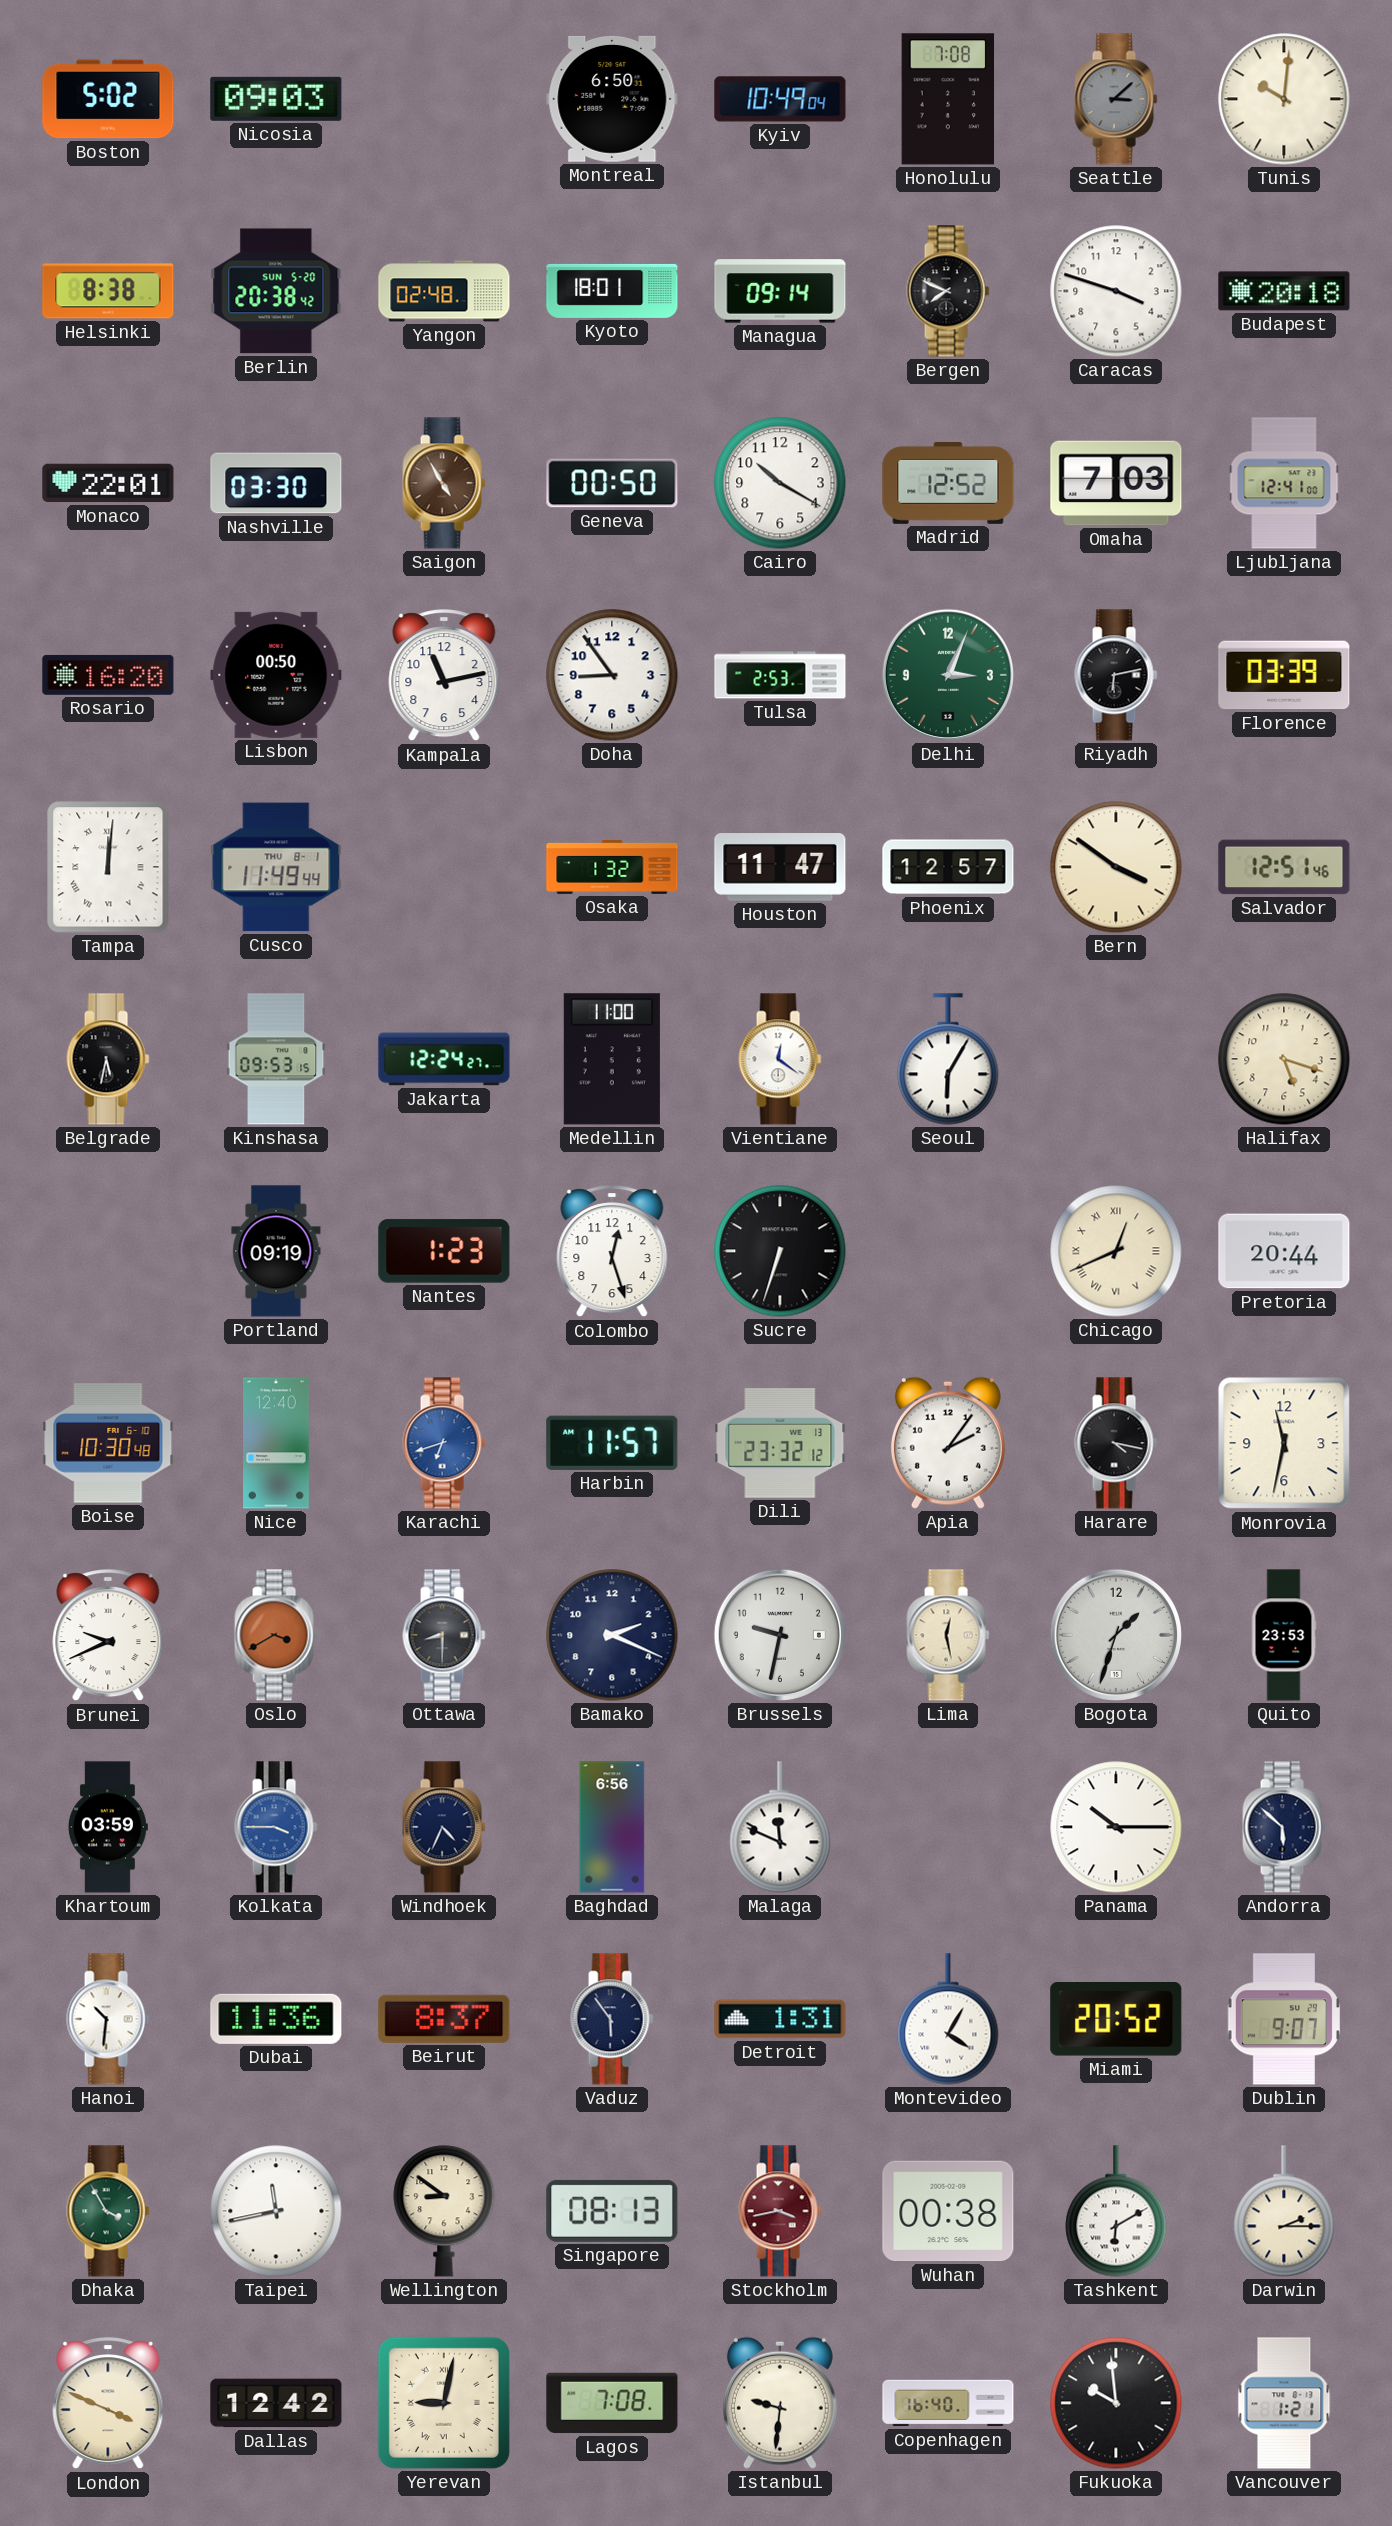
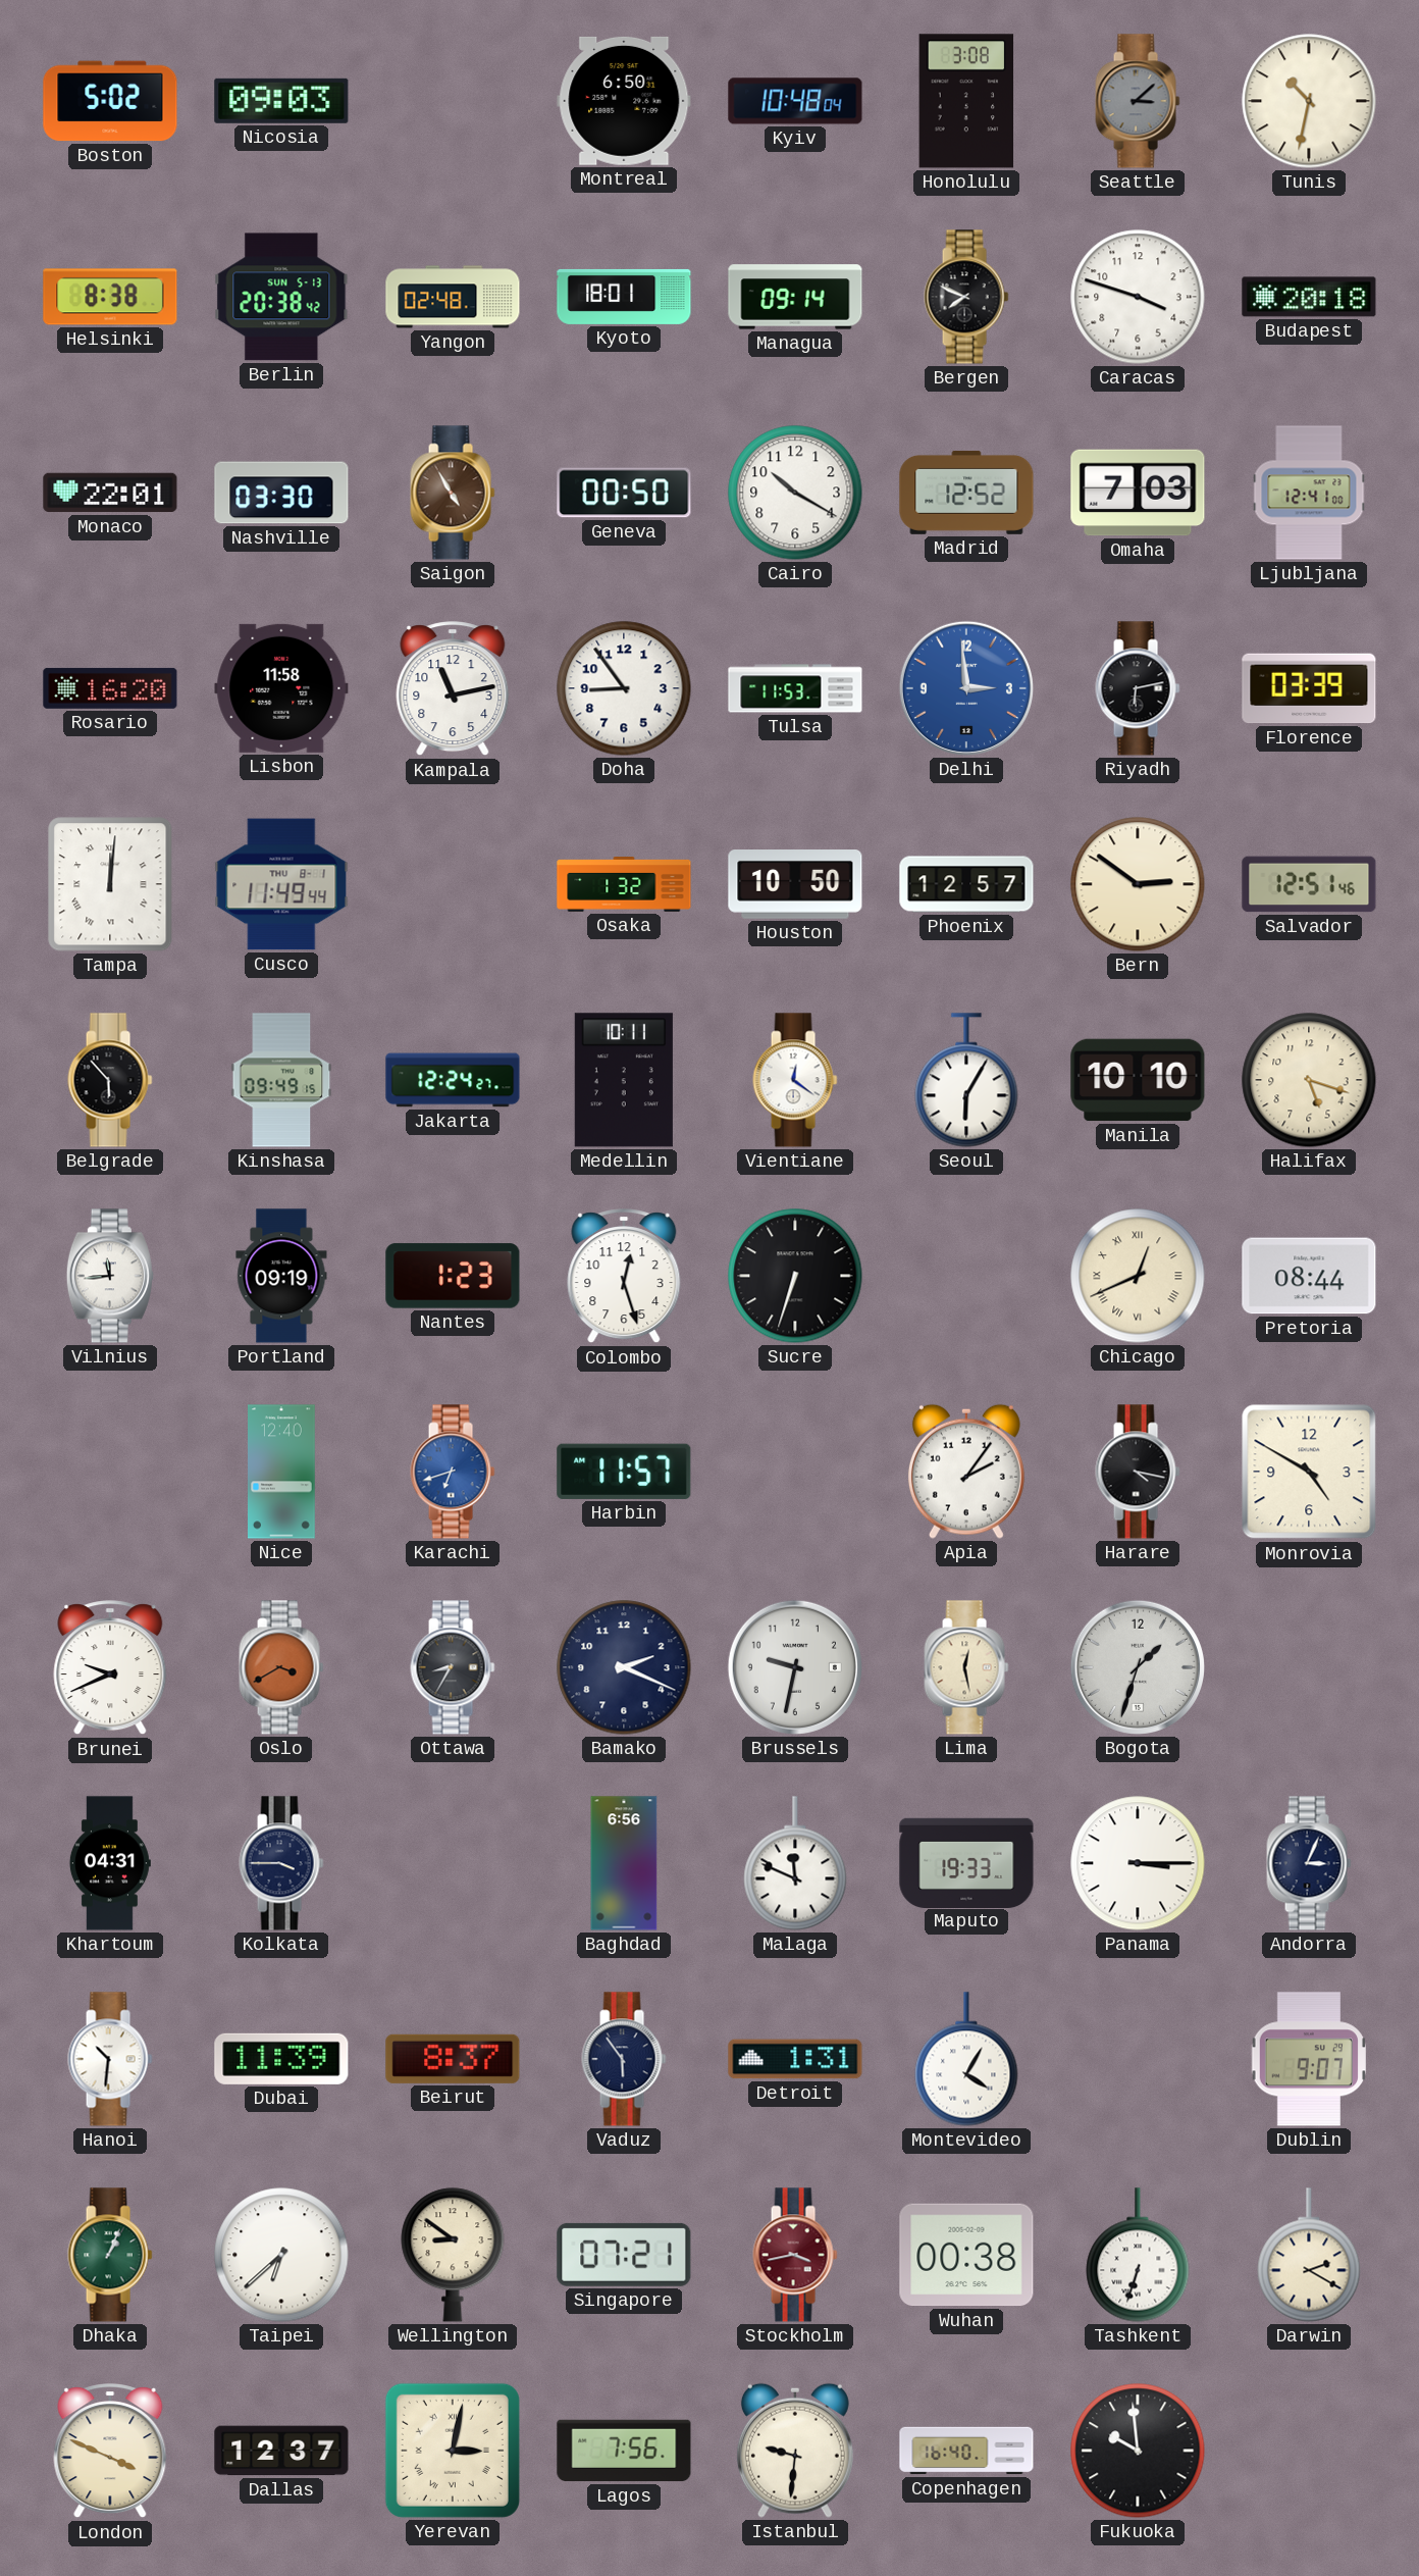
Kyiv: 10:49 -> 10:48
Honolulu: 7:08 -> 3:08
Tunis: 10:01 -> 10:32
Berlin date: SUN 5-20 -> SUN 5-13
Lisbon: 00:50 -> 11:58
Tulsa: 2:53 -> 11:53
Delhi: 3:04 -> 2:59
Delhi dial: green -> blue
Houston: 11:47 -> 10:50
Bern: 3:51 -> 2:51
Belgrade: 5:32 -> 5:53
Kinshasa: 09:53 -> 09:49
Medellin: 11:00 -> 10:11
Manila: none -> 10:10
Vilnius: none -> 11:44
Pretoria: 20:44 -> 08:44
Boise: 10:30 -> none
Dili: 23:32 -> none
Monrovia: 11:32 -> 4:50
Ottawa: 8:30 -> 8:35
Quito: 23:53 -> none
Khartoum: 03:59 -> 04:31
Kolkata dial: blue -> navy
Windhoek: 4:34 -> none
Maputo: none -> 19:33
Panama: 10:15 -> 3:15
Andorra: 5:52 -> 3:04
Dubai: 11:36 -> 11:39
Miami: 20:52 -> none
Dhaka: 3:55 -> 1:04
Taipei: 11:43 -> 6:38
Singapore: 08:13 -> 07:21
Tashkent: 6:10 -> 6:33
Darwin: 2:15 -> 2:20
Dallas: 12:42 -> 12:37
Yerevan: 9:02 -> 3:02
Lagos: 7:08 -> 7:56
Vancouver: 1:21 -> none
